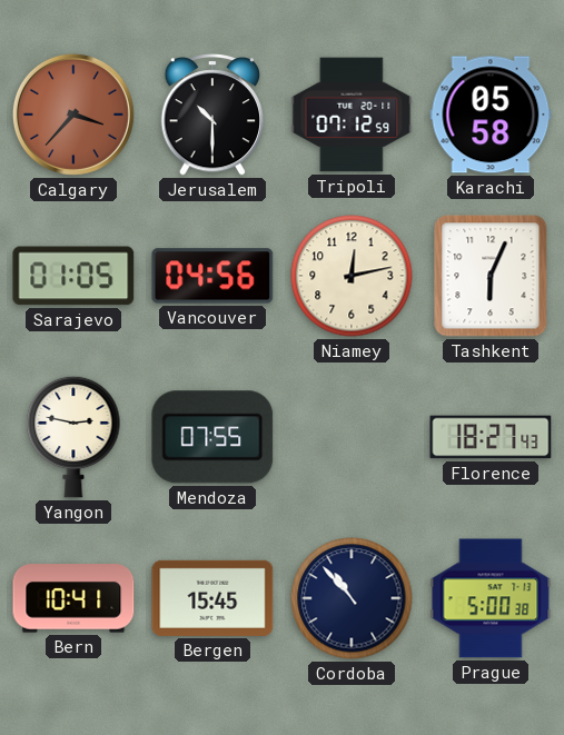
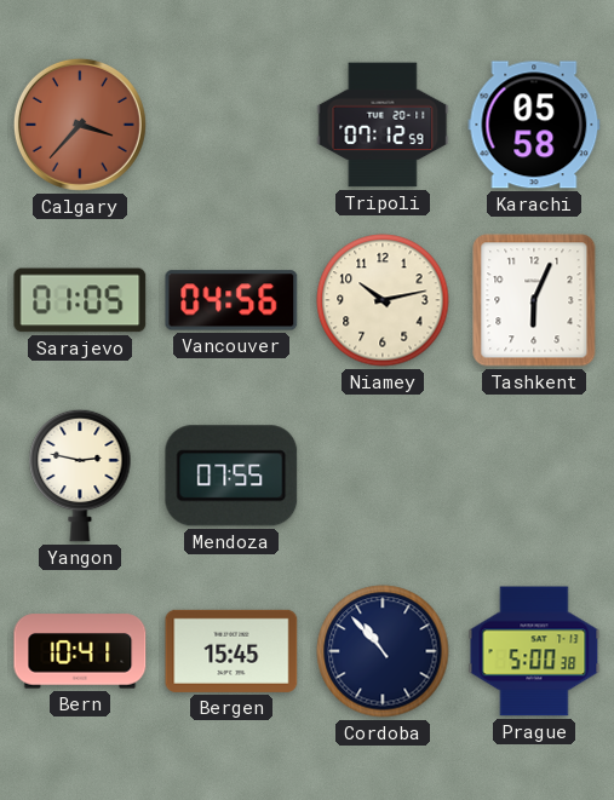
Jerusalem: 10:30 -> none
Niamey: 12:13 -> 10:13
Florence: 18:27 -> none
